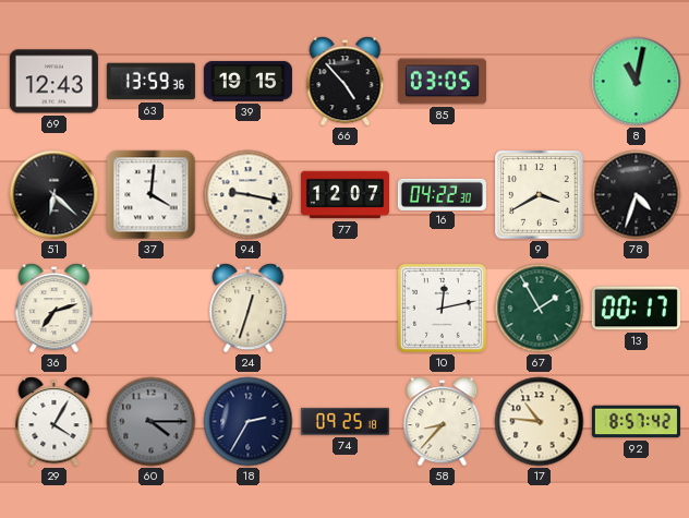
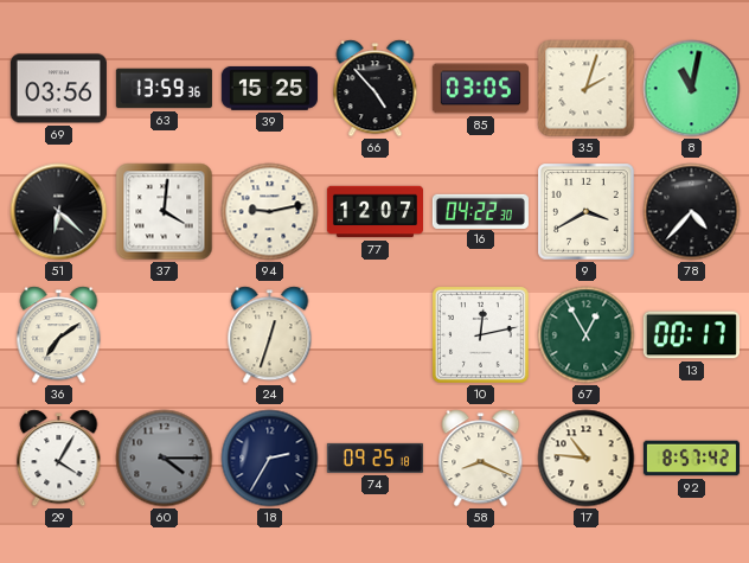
69: 12:43 -> 03:56
39: 19:15 -> 15:25
35: none -> 2:03
94: 9:17 -> 9:13
78: 4:33 -> 4:37
36: 7:12 -> 7:09
67: 1:55 -> 12:55
58: 8:37 -> 8:19
